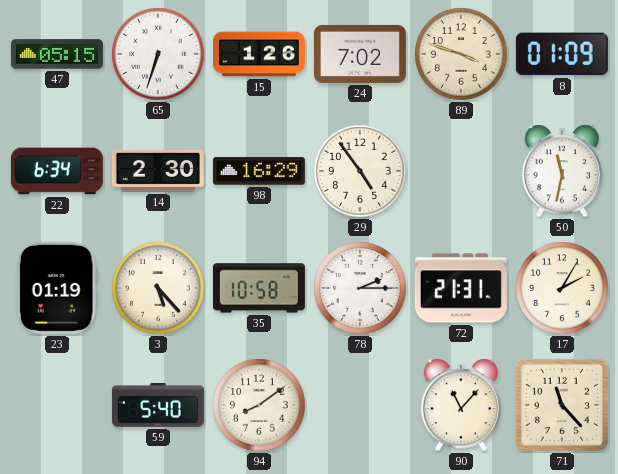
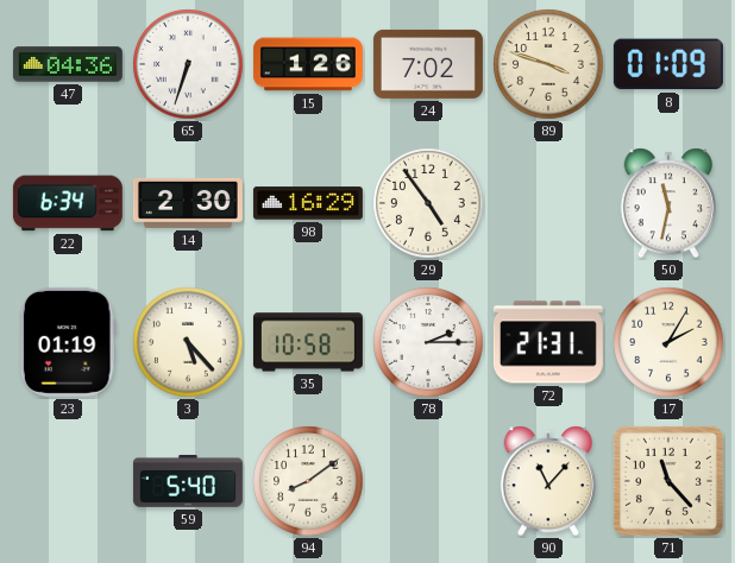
47: 05:15 -> 04:36
